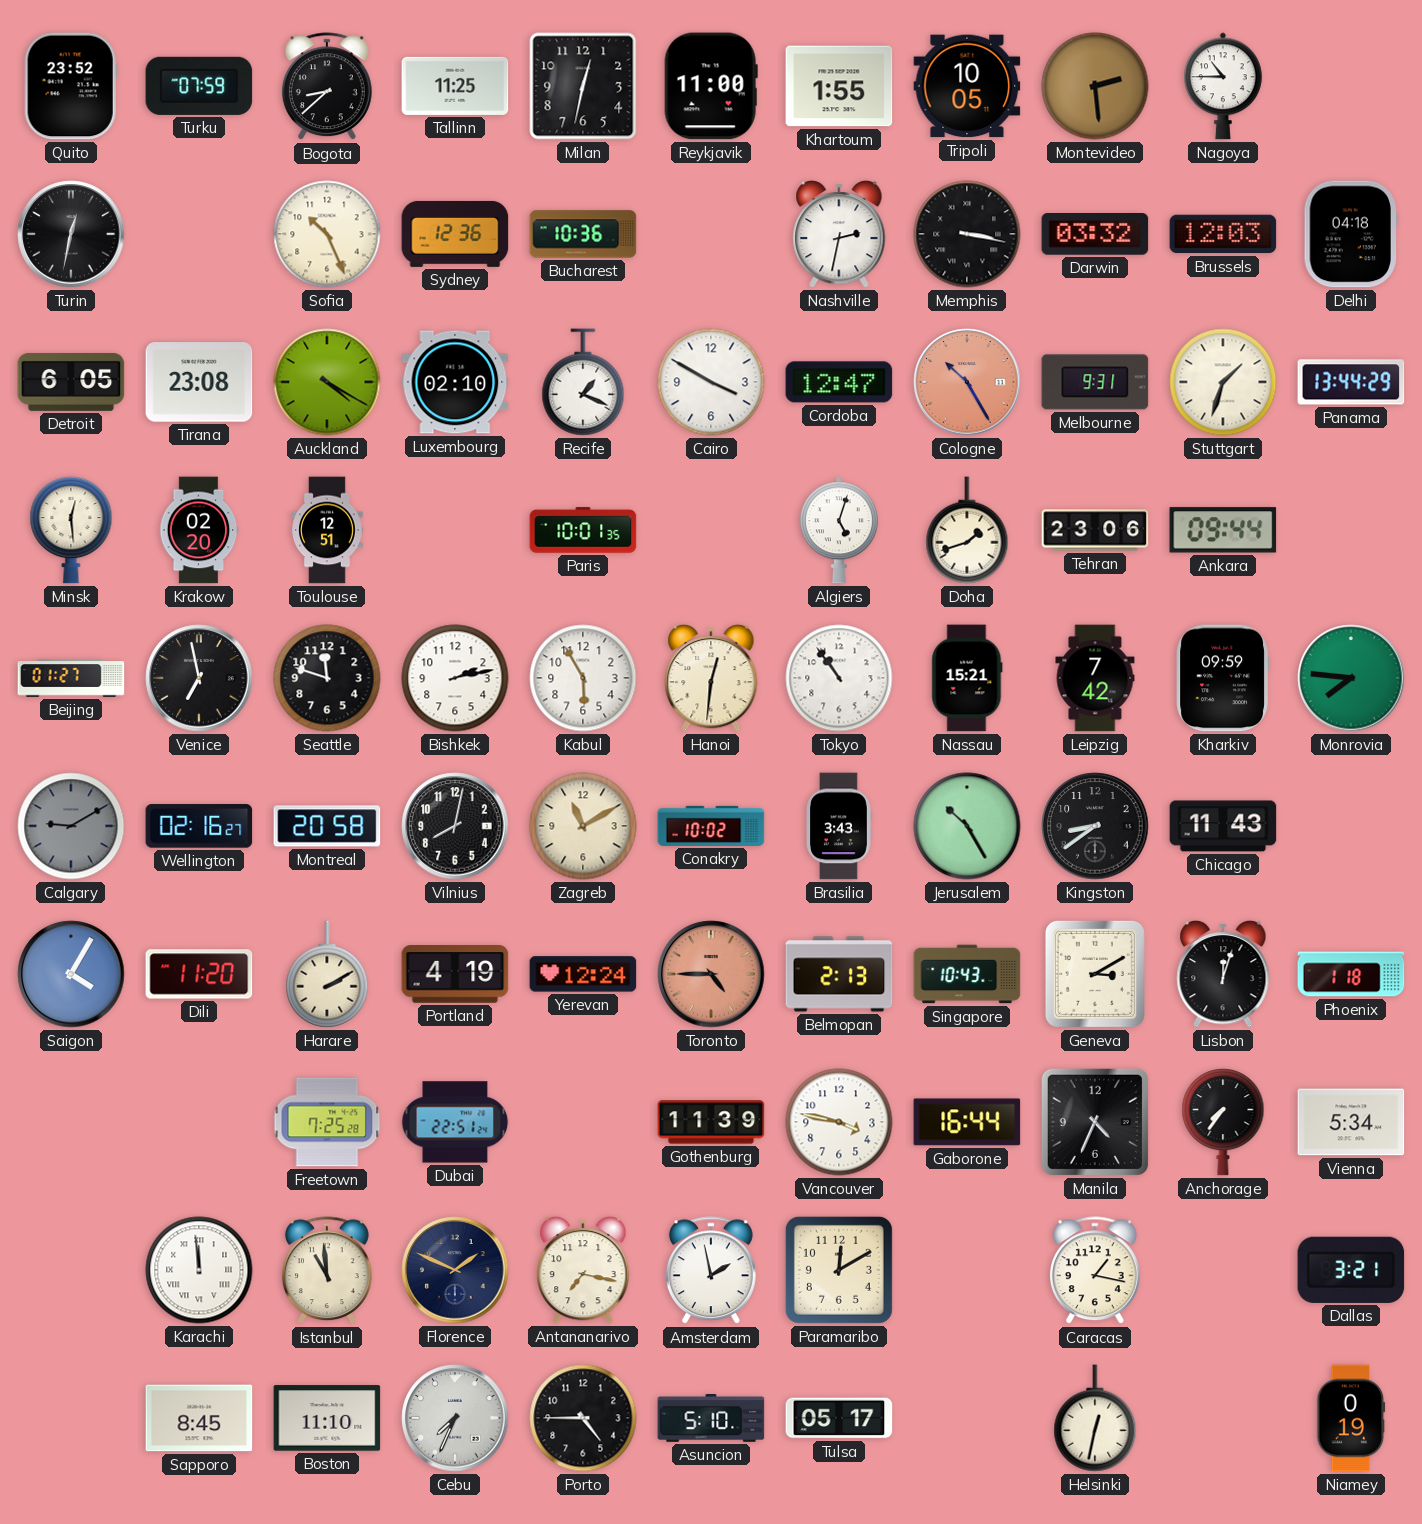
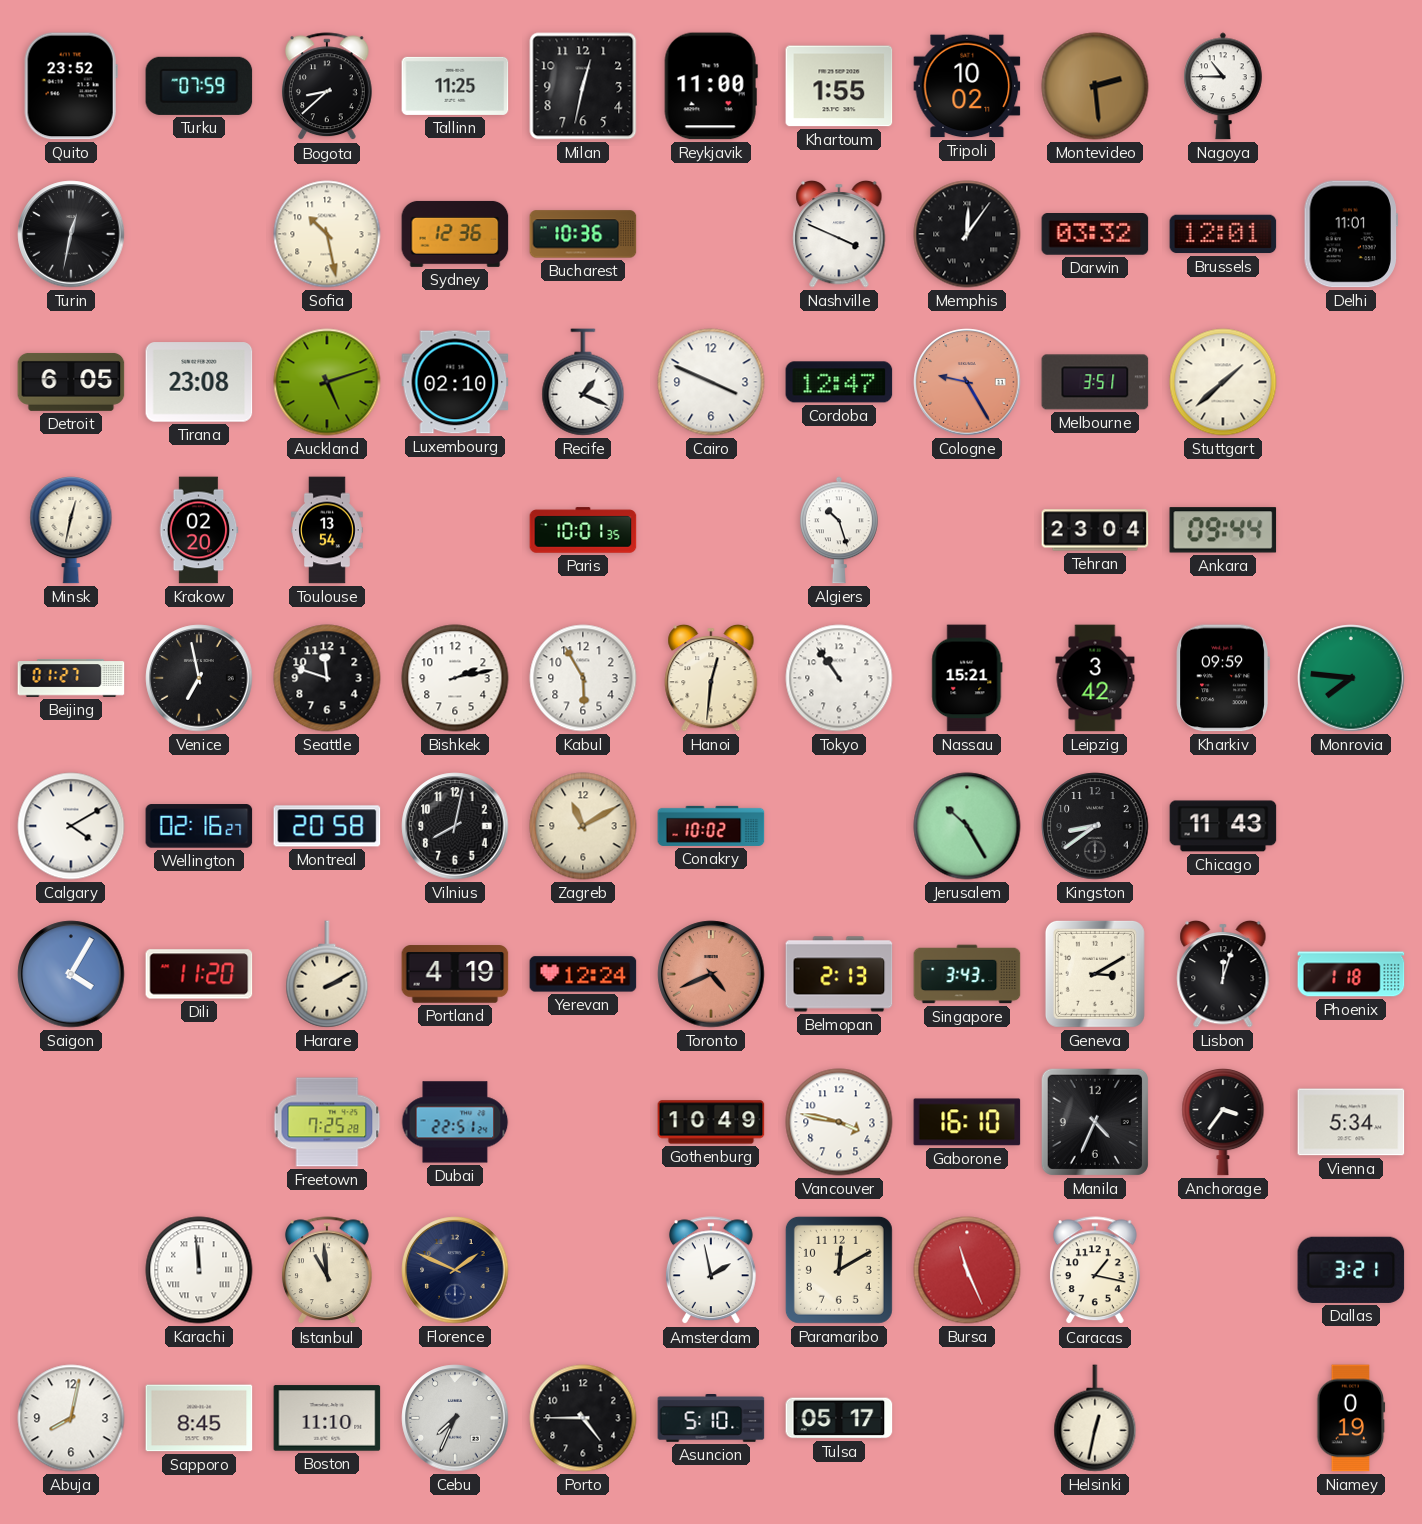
Tripoli: 10:05 -> 10:02
Sofia: 10:26 -> 10:28
Nashville: 2:32 -> 3:49
Memphis: 3:17 -> 12:06
Brussels: 12:03 -> 12:01
Delhi: 04:18 -> 11:01
Auckland: 4:20 -> 5:12
Cairo: 3:50 -> 3:49
Cologne: 10:25 -> 9:25
Melbourne: 9:31 -> 3:51
Stuttgart: 1:33 -> 1:38
Panama: 13:44 -> none
Minsk: 12:29 -> 12:32
Toulouse: 12:51 -> 13:54
Algiers: 5:03 -> 10:27
Doha: 1:42 -> none
Tehran: 23:06 -> 23:04
Leipzig: 7:42 -> 3:42
Calgary: 9:10 -> 4:10
Calgary dial: grey -> white
Brasilia: 3:43 -> none
Toronto: 4:45 -> 4:41
Singapore: 10:43 -> 3:43
Gothenburg: 11:39 -> 10:49
Gaborone: 16:44 -> 16:10
Anchorage: 7:36 -> 3:36
Antananarivo: 7:17 -> none
Bursa: none -> 11:26
Abuja: none -> 8:02
